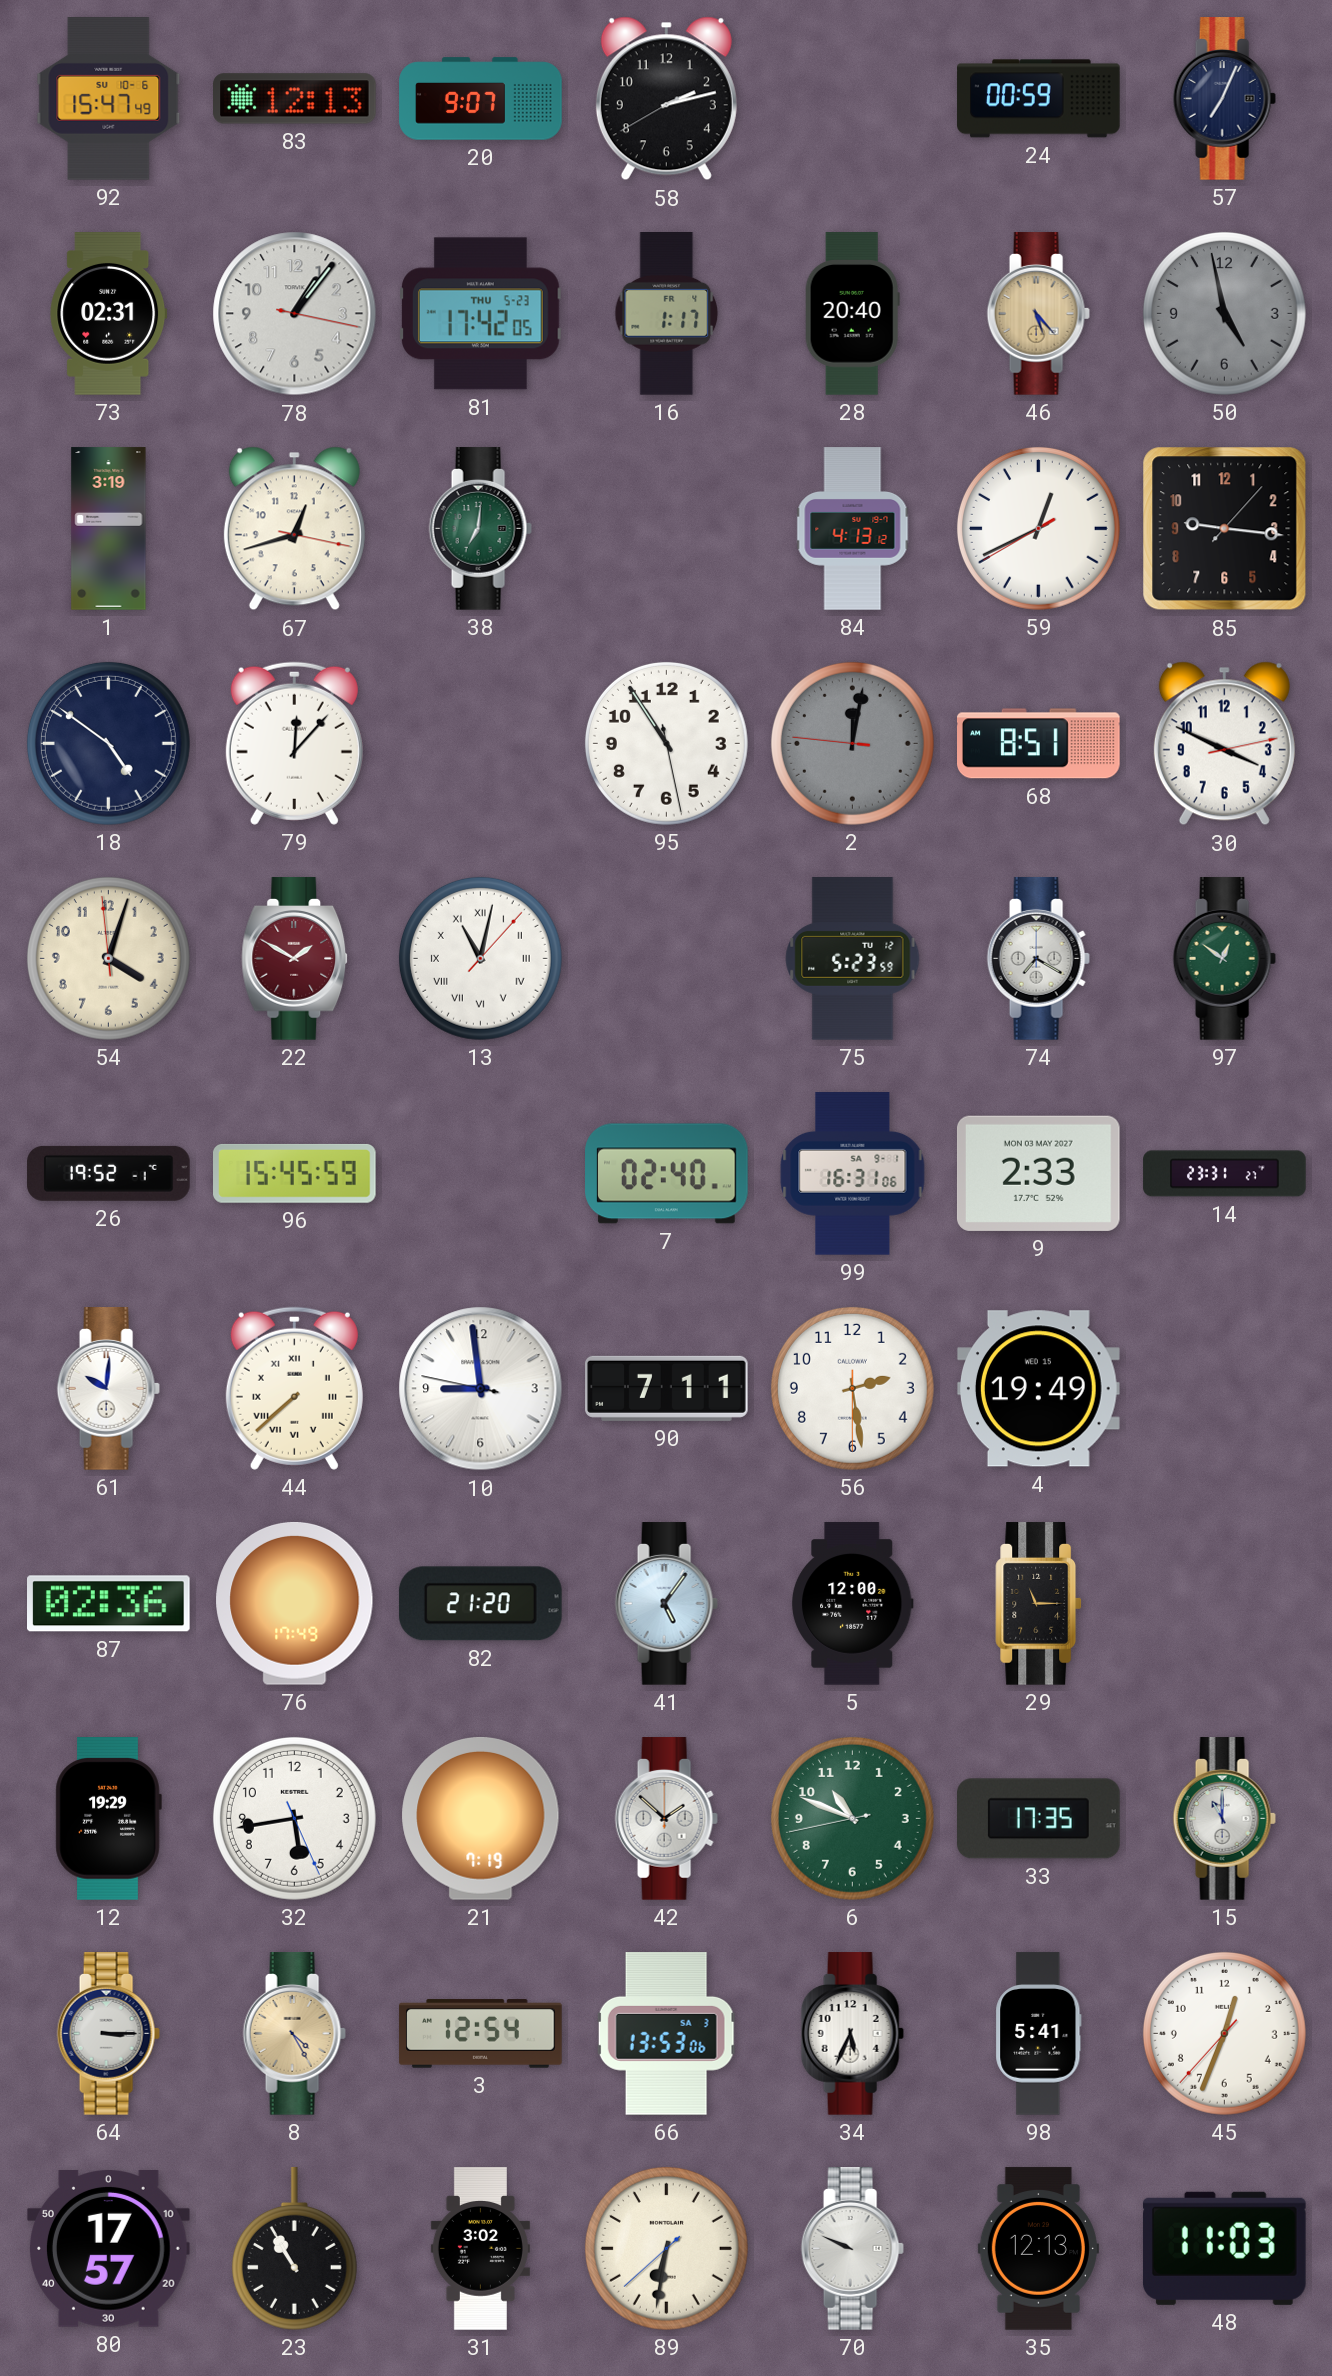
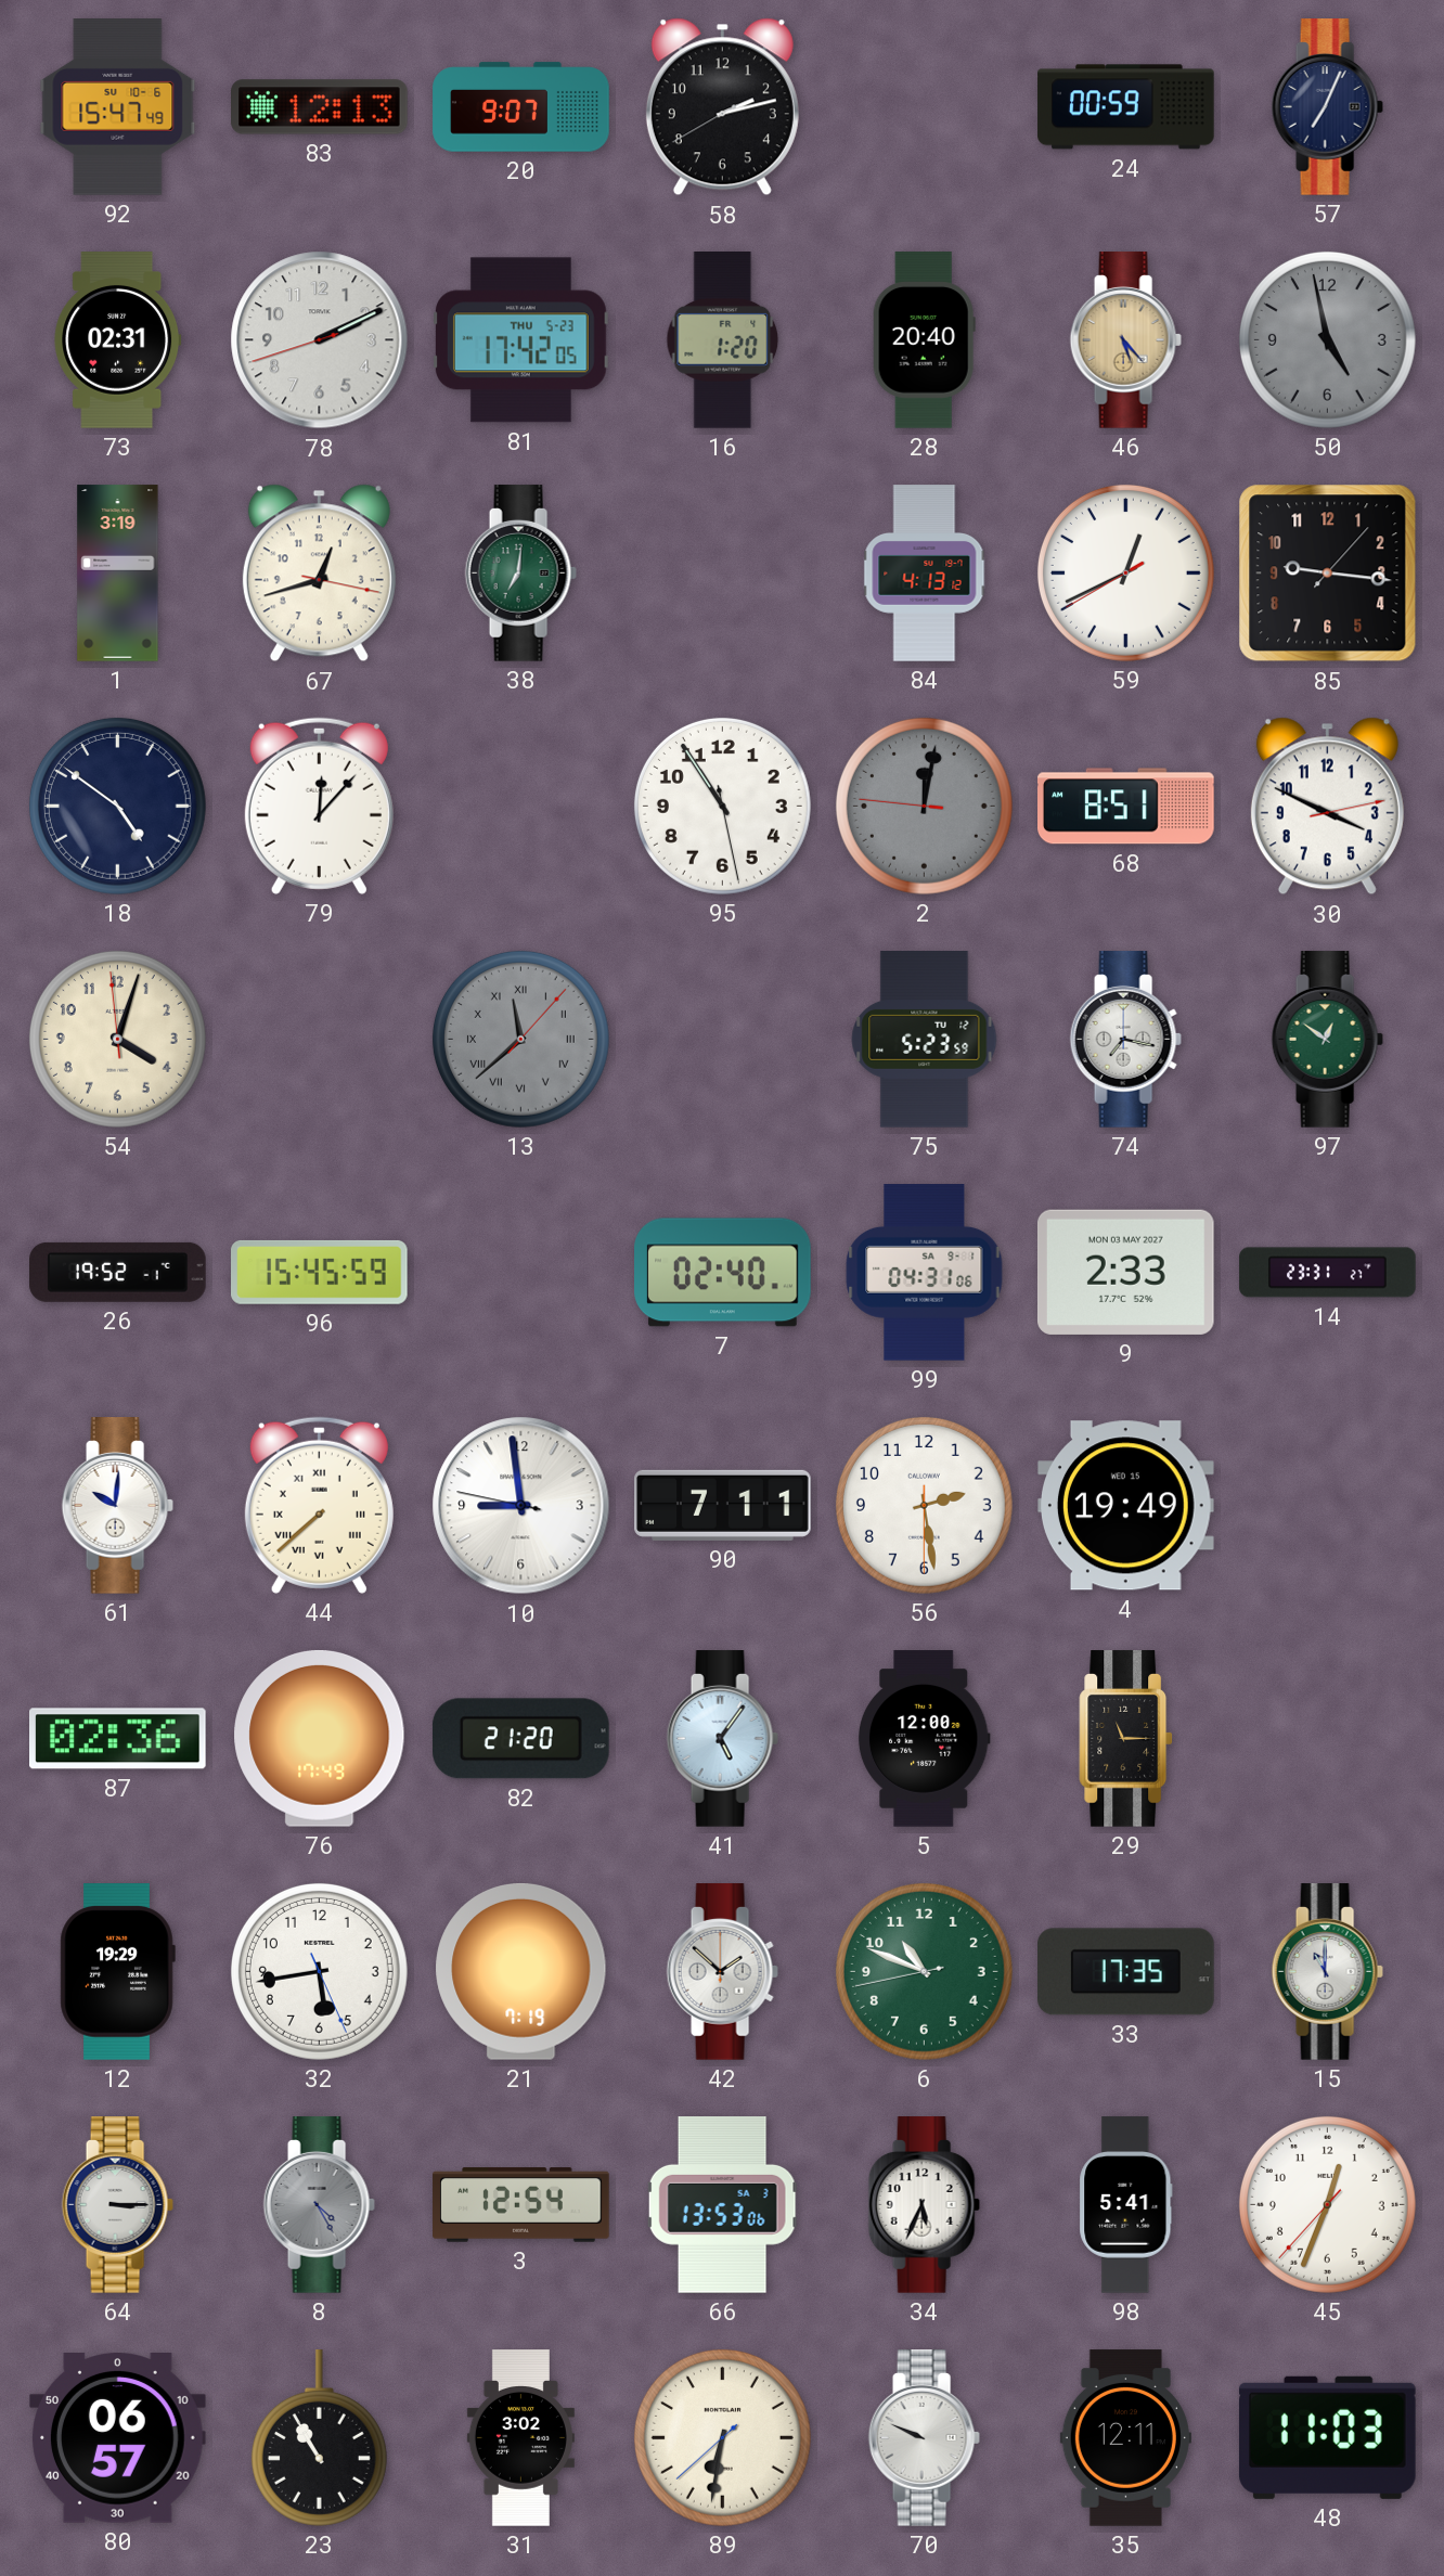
78: 1:06 -> 2:10
16: 1:17 -> 1:20
22: 1:50 -> none
13: 11:02 -> 11:38
13 dial: white -> grey
74: 7:20 -> 7:17
99: 16:31 -> 04:31
8 dial: champagne -> grey
80: 17:57 -> 06:57
35: 12:13 -> 12:11
